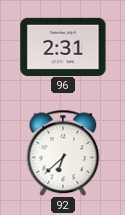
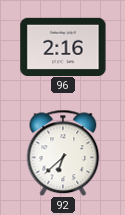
96: 2:31 -> 2:16
